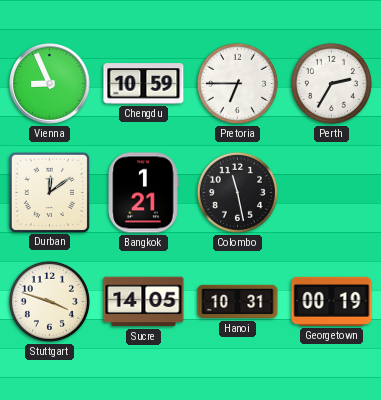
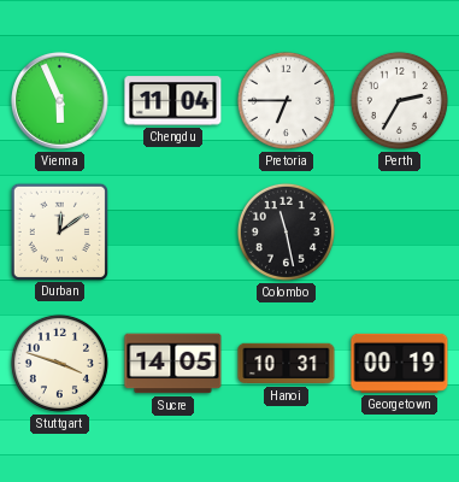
Vienna: 8:56 -> 5:56
Chengdu: 10:59 -> 11:04
Bangkok: 1:21 -> none
